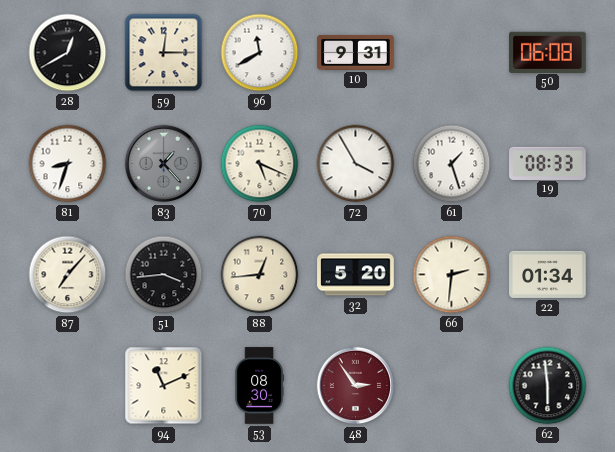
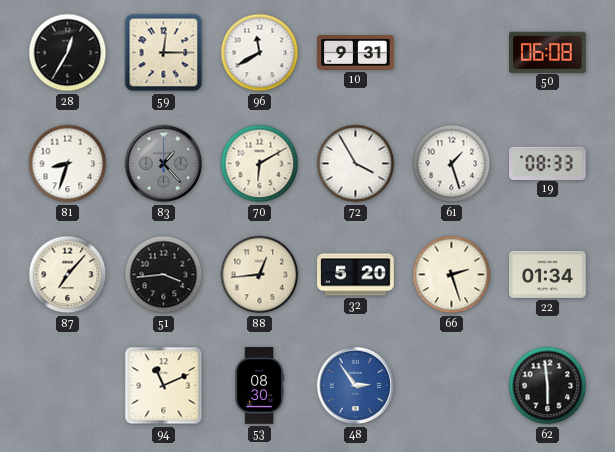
28: 12:40 -> 12:35
70: 5:19 -> 6:10
66: 2:31 -> 2:27
48 dial: burgundy -> blue
